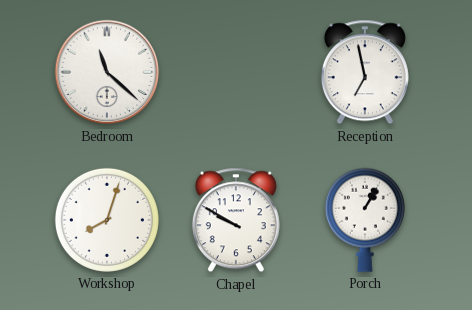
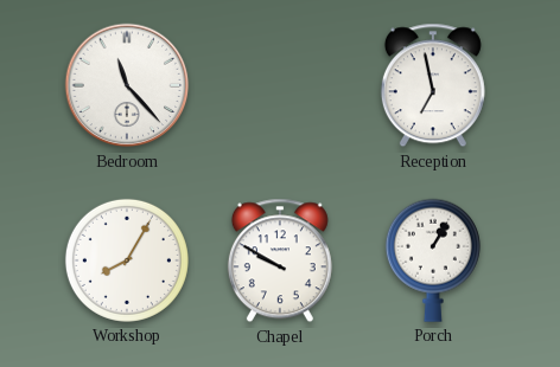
Bedroom: 11:22 -> 11:23
Workshop: 8:03 -> 8:05
